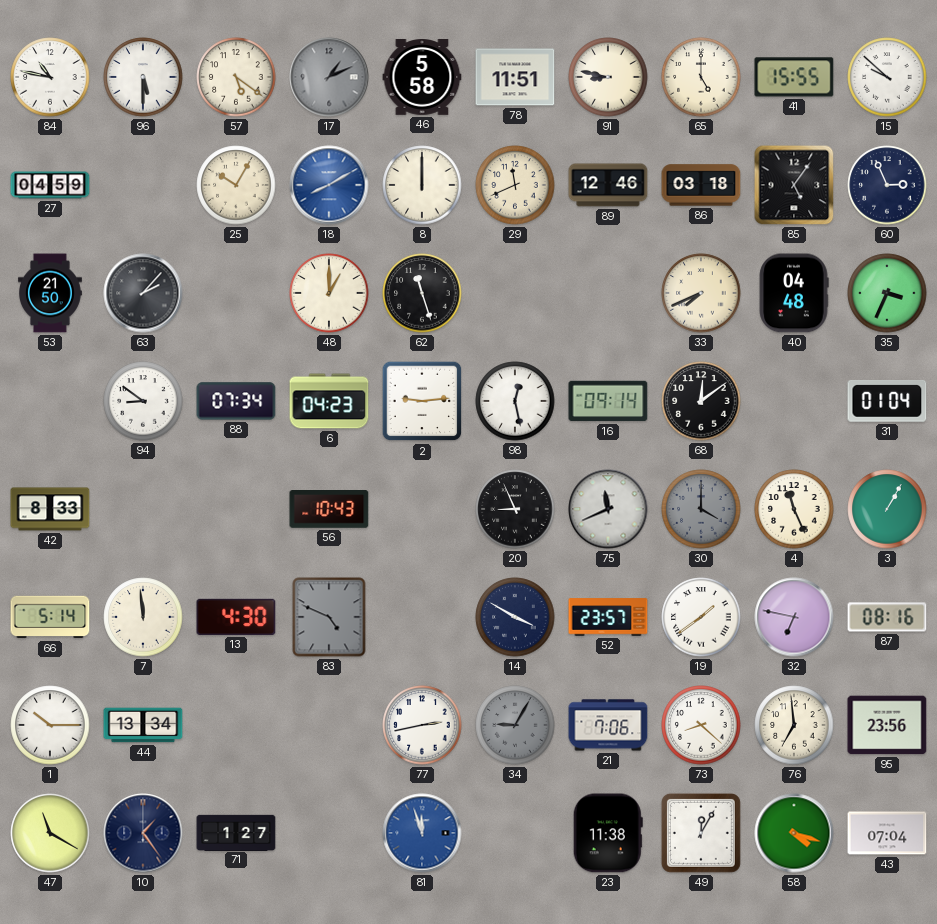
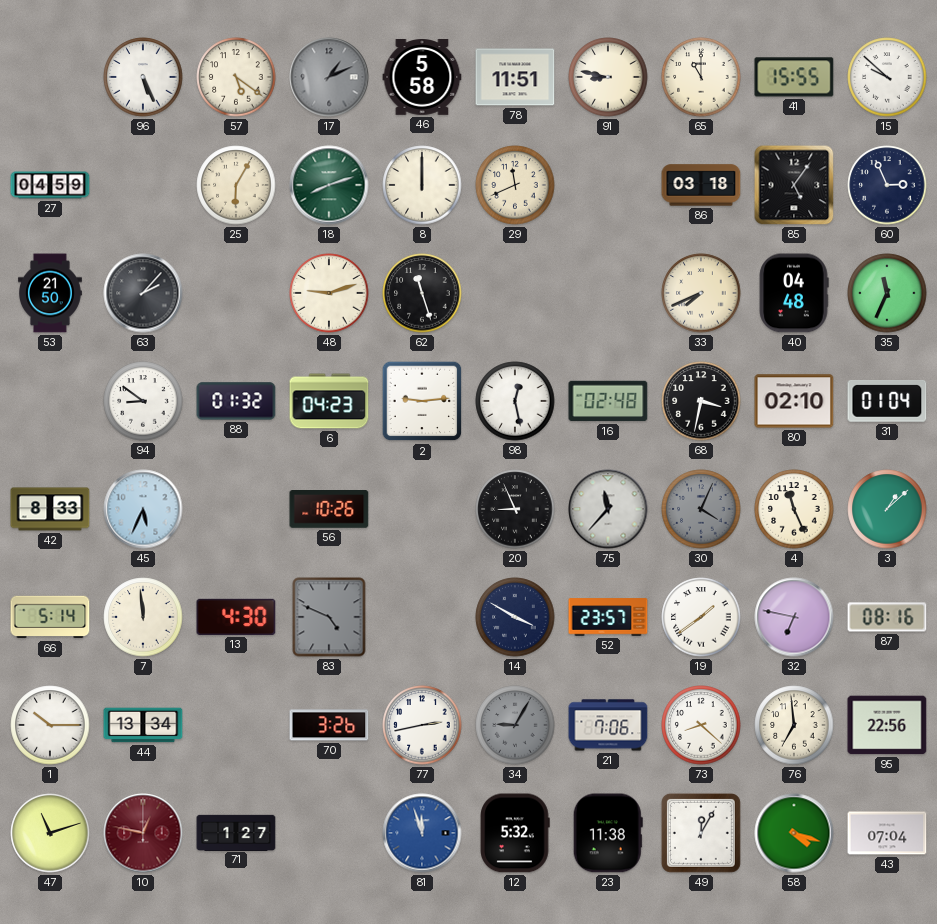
84: 10:47 -> none
96: 5:30 -> 5:26
65: 5:00 -> 11:00
25: 10:05 -> 6:05
18: 8:10 -> 8:12
18 dial: blue -> green
89: 12:46 -> none
48: 1:00 -> 9:12
35: 3:34 -> 11:34
88: 07:34 -> 01:32
16: 09:14 -> 02:48
68: 12:09 -> 3:32
80: none -> 02:10
45: none -> 5:34
56: 10:43 -> 10:26
75: 11:41 -> 11:37
30: 4:00 -> 4:04
3: 1:05 -> 1:08
70: none -> 3:26
95: 23:56 -> 22:56
47: 11:20 -> 11:12
10: 1:24 -> 12:47
10 dial: navy -> burgundy
12: none -> 5:32
